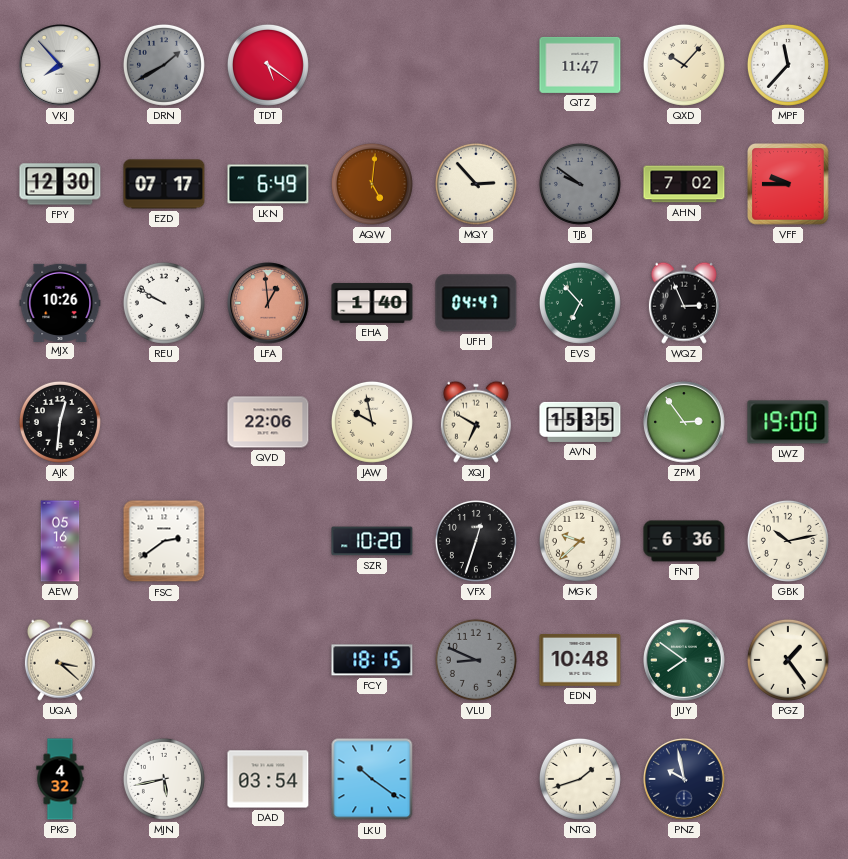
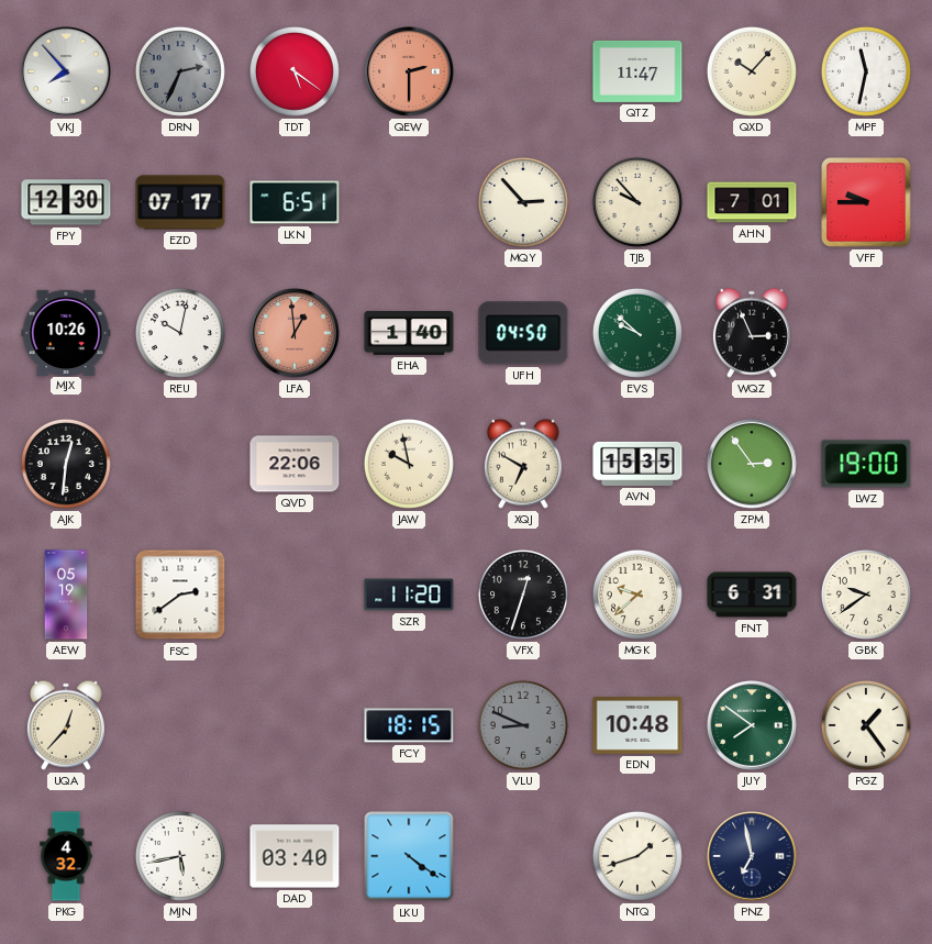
DRN: 1:40 -> 2:34
QEW: none -> 2:30
MPF: 11:37 -> 11:32
LKN: 6:49 -> 6:51
AQW: 5:01 -> none
TJB: 9:51 -> 9:53
TJB dial: grey -> cream
AHN: 7:02 -> 7:01
REU: 9:50 -> 10:02
UFH: 04:47 -> 04:50
EVS: 6:53 -> 9:52
AEW: 05:16 -> 05:19
SZR: 10:20 -> 11:20
FNT: 6:36 -> 6:31
GBK: 10:13 -> 9:39
UQA: 3:22 -> 12:37
DAD: 03:54 -> 03:40
LKU: 10:21 -> 4:21
PNZ: 9:58 -> 6:58
